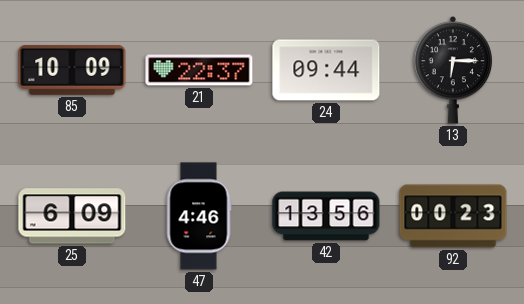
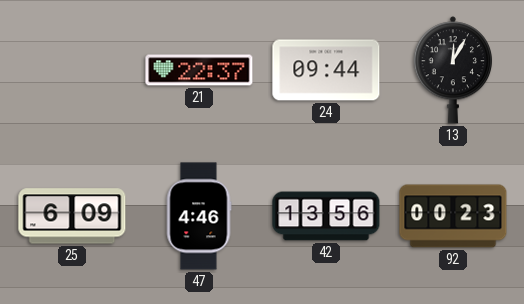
85: 10:09 -> none
13: 6:15 -> 12:05
